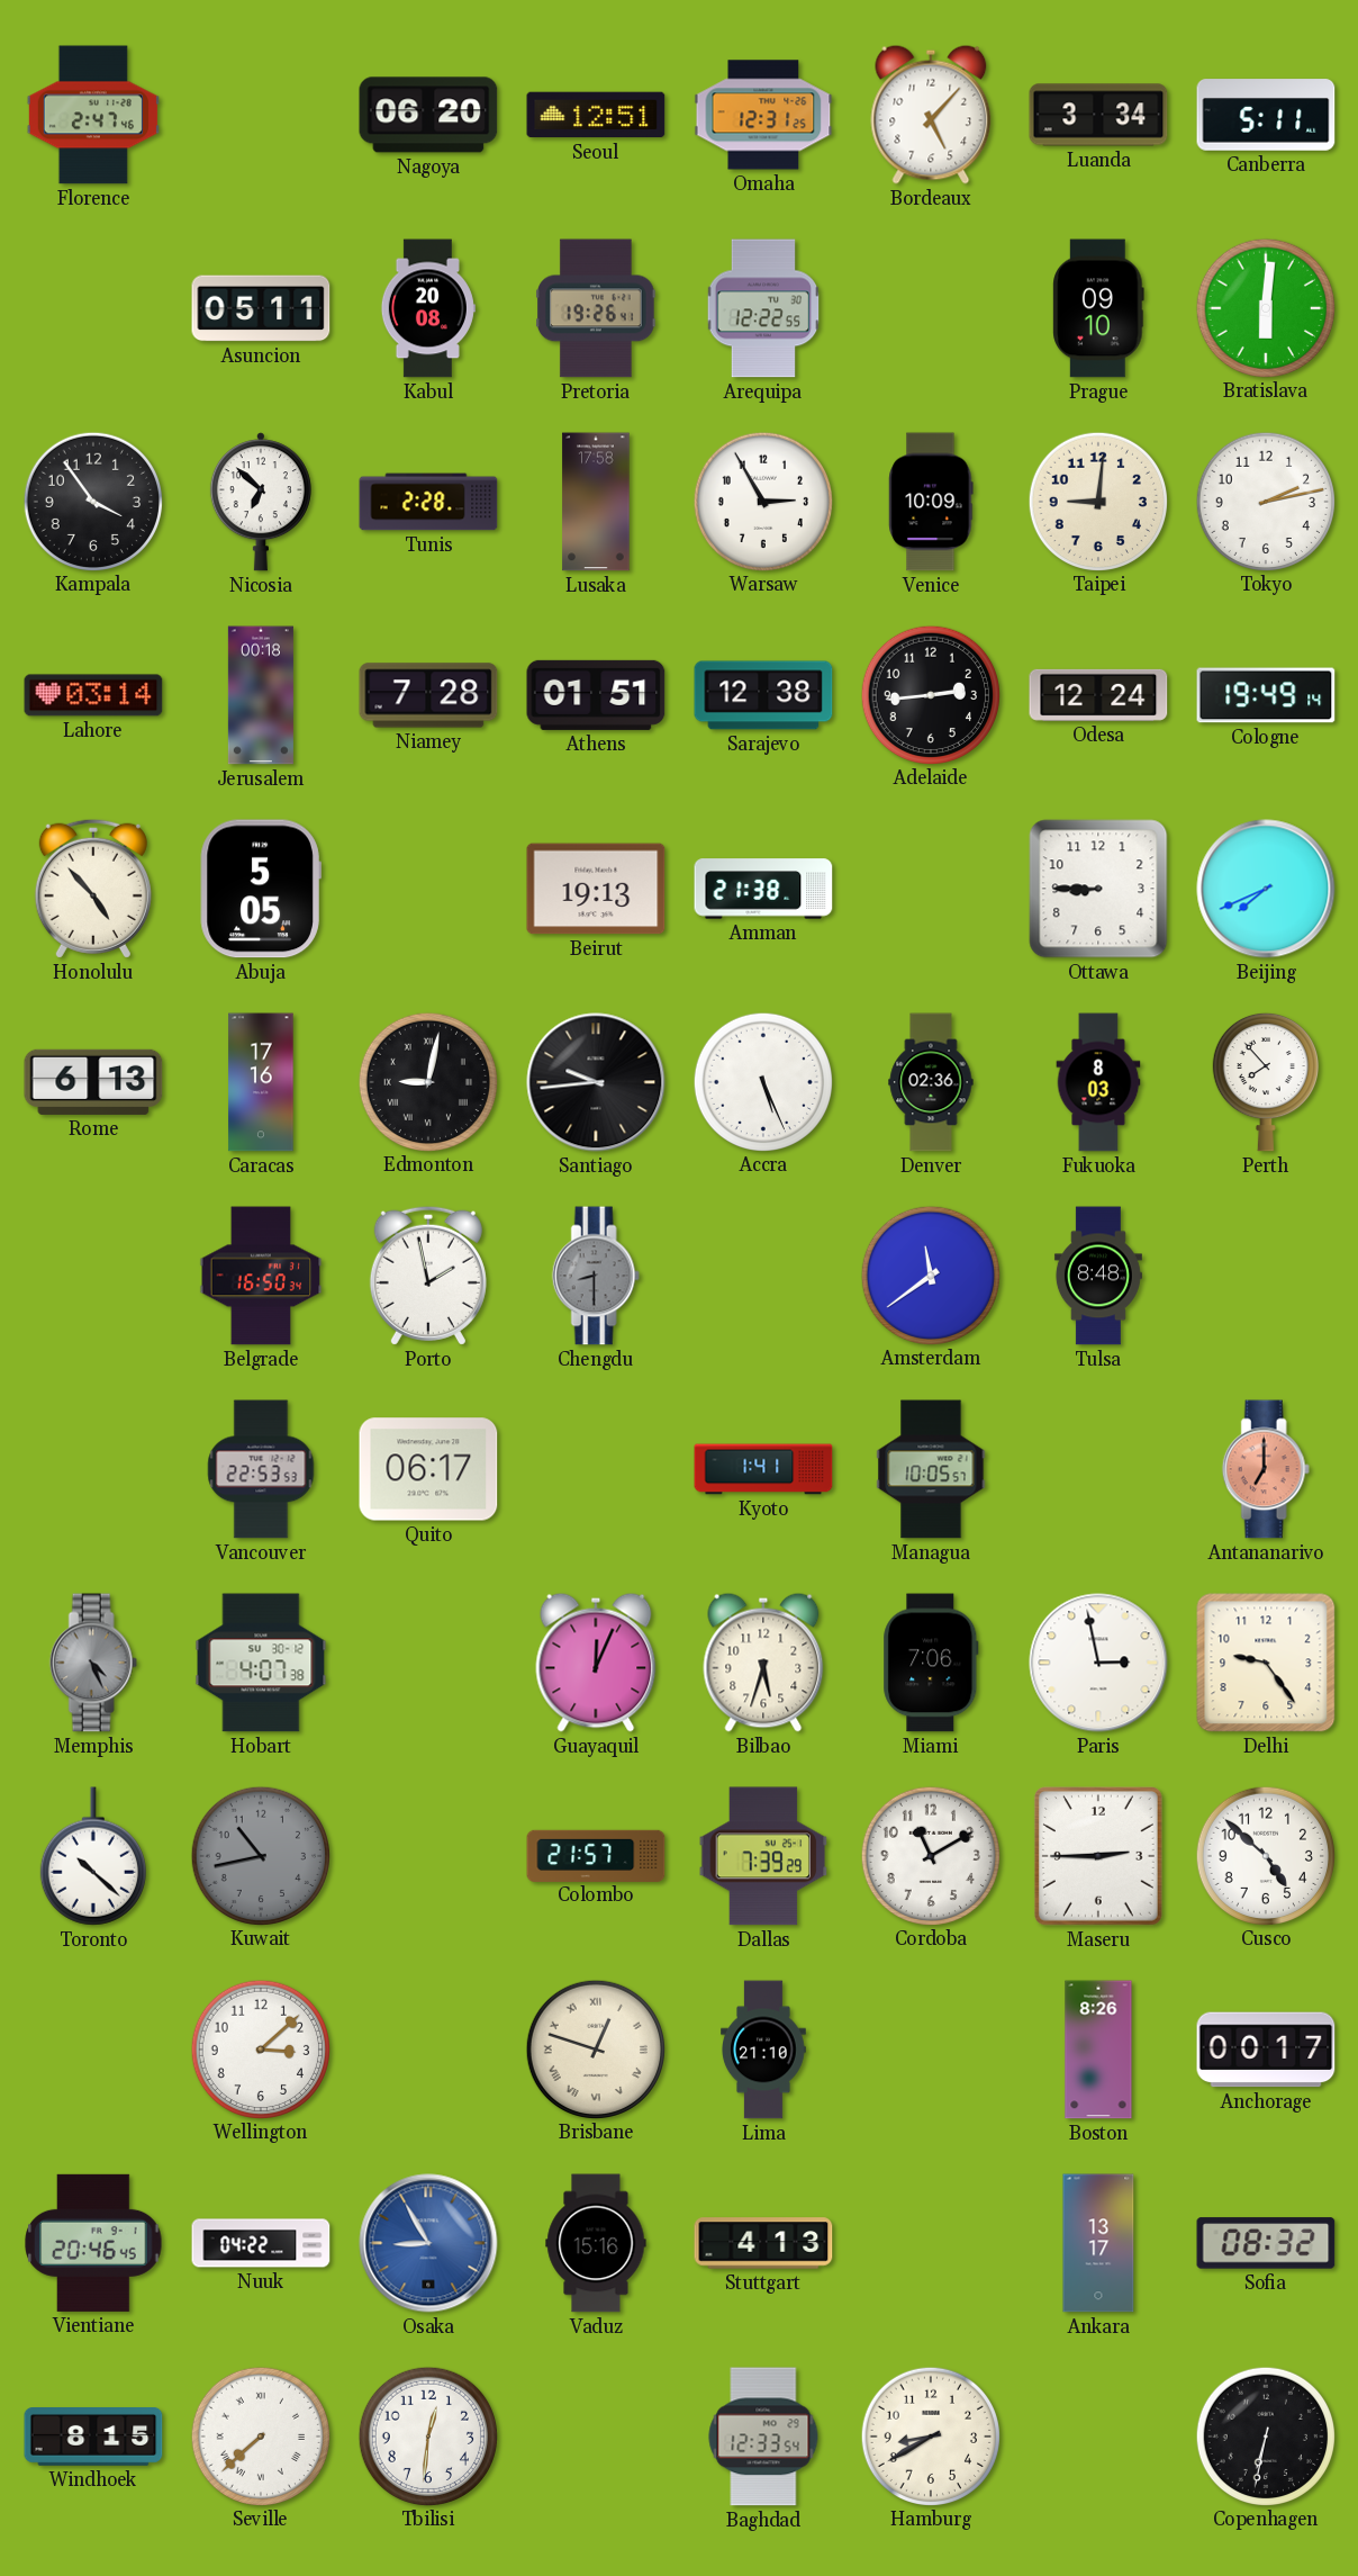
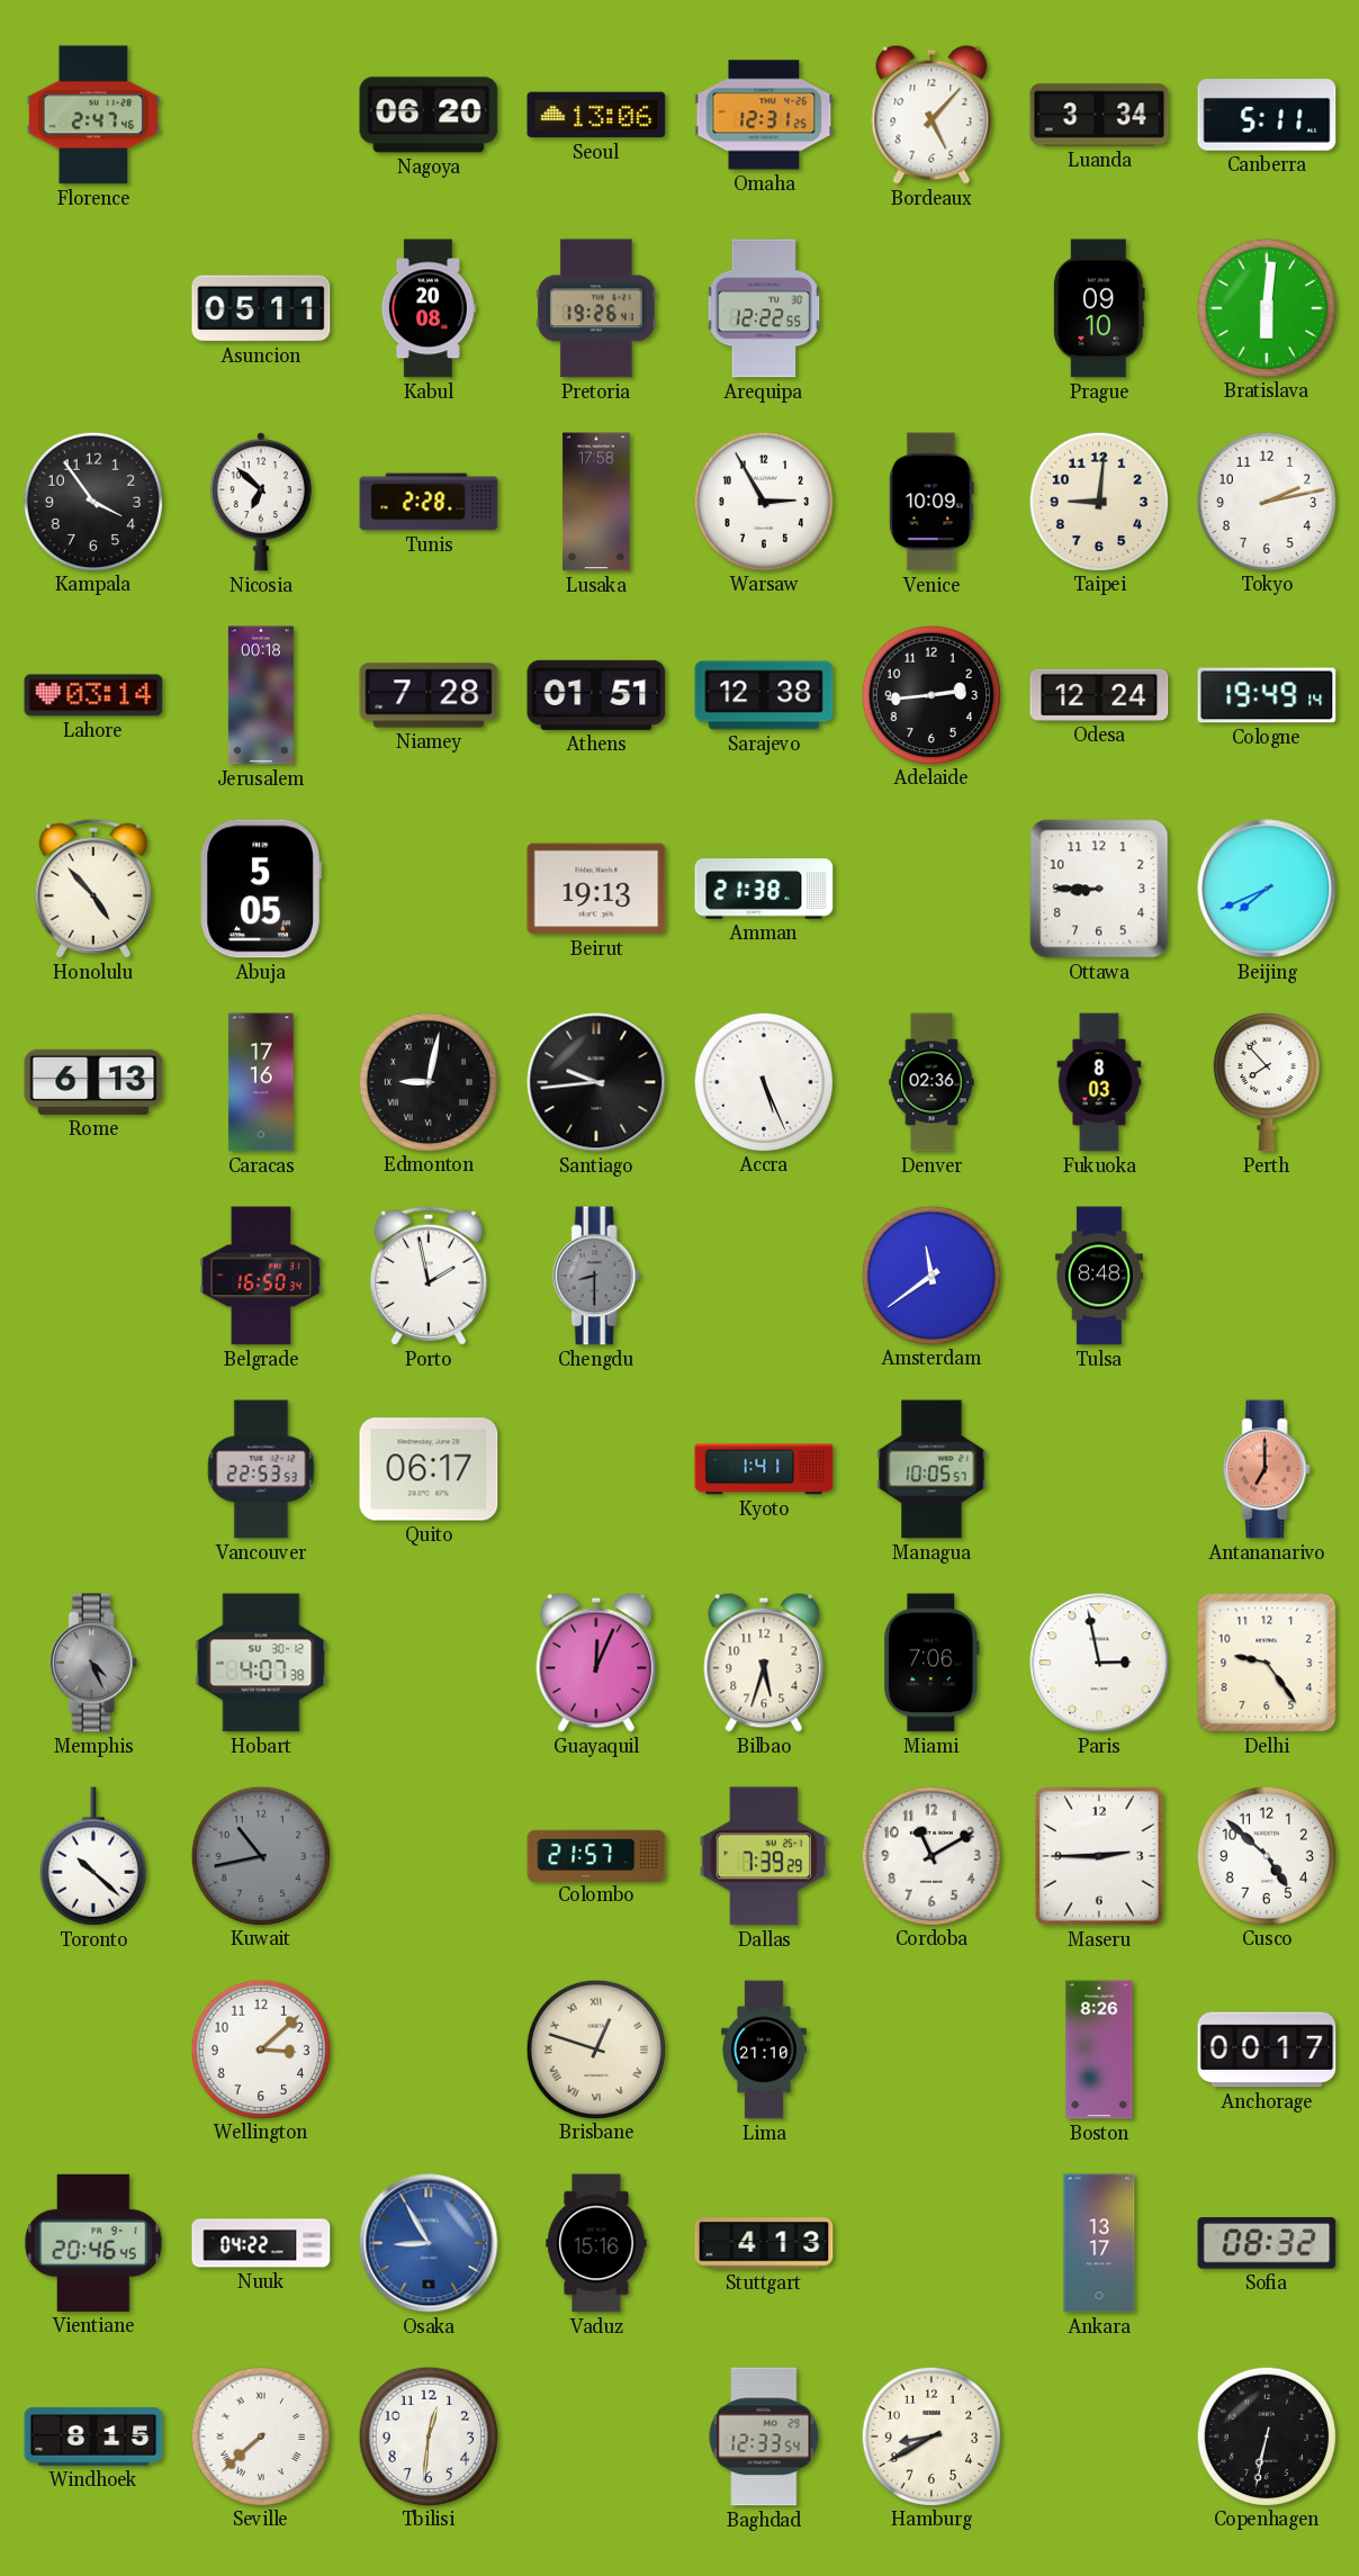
Seoul: 12:51 -> 13:06
